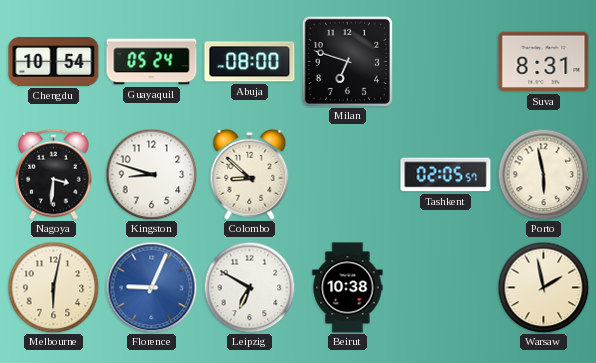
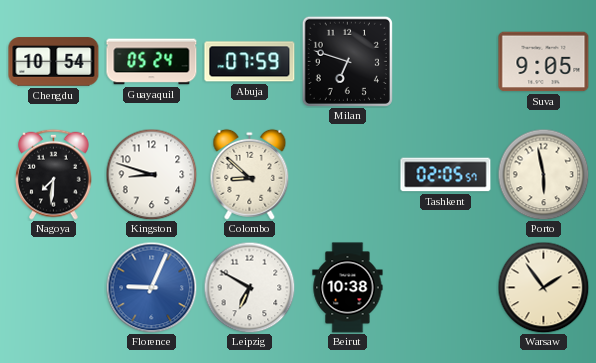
Abuja: 08:00 -> 07:59
Suva: 8:31 -> 9:05
Nagoya: 3:31 -> 7:31
Melbourne: 6:02 -> none
Warsaw: 1:58 -> 1:54
